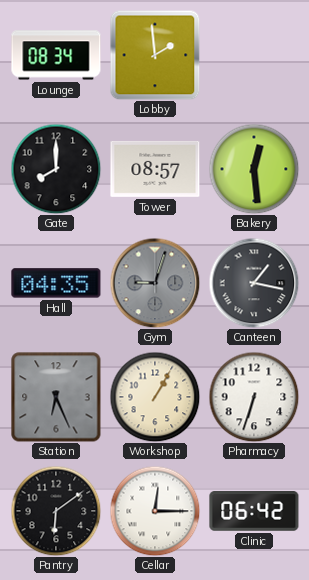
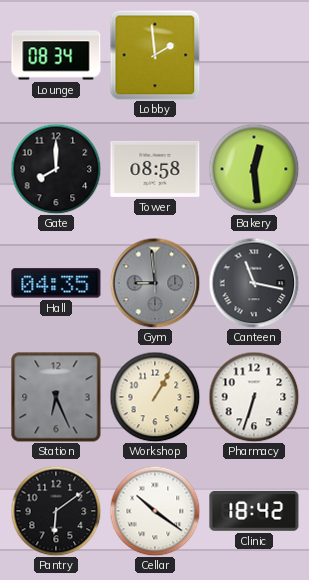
Tower: 08:57 -> 08:58
Gym: 9:03 -> 8:59
Canteen: 1:17 -> 11:17
Cellar: 12:15 -> 10:21
Clinic: 06:42 -> 18:42
